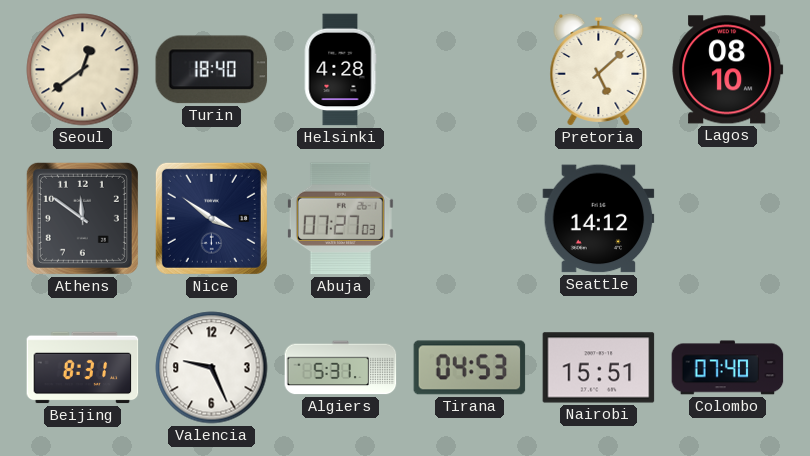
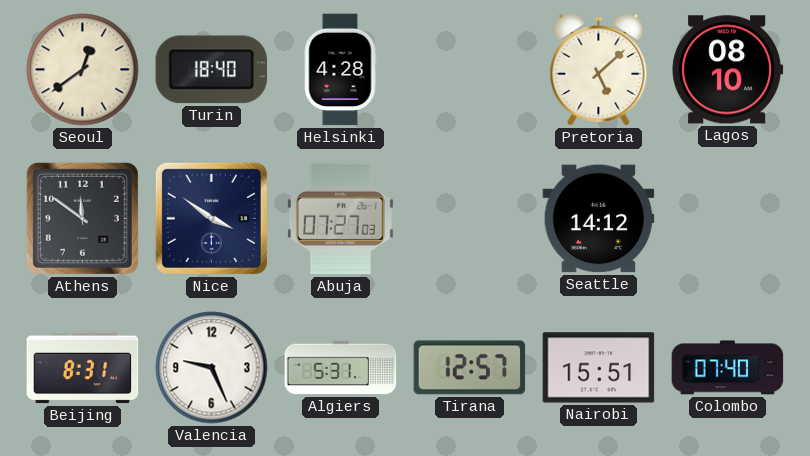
Tirana: 04:53 -> 12:57
